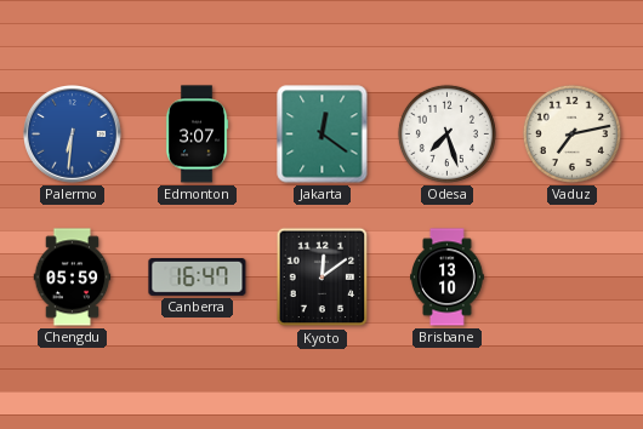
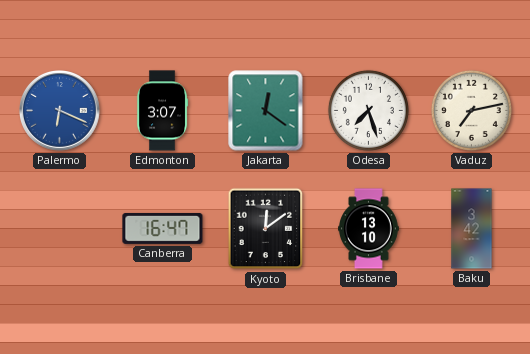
Palermo: 6:31 -> 6:19
Chengdu: 05:59 -> none
Baku: none -> 3:42
